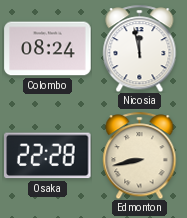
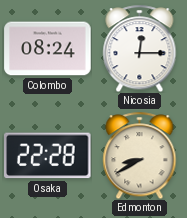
Nicosia: 11:58 -> 12:15
Edmonton: 8:43 -> 8:40
